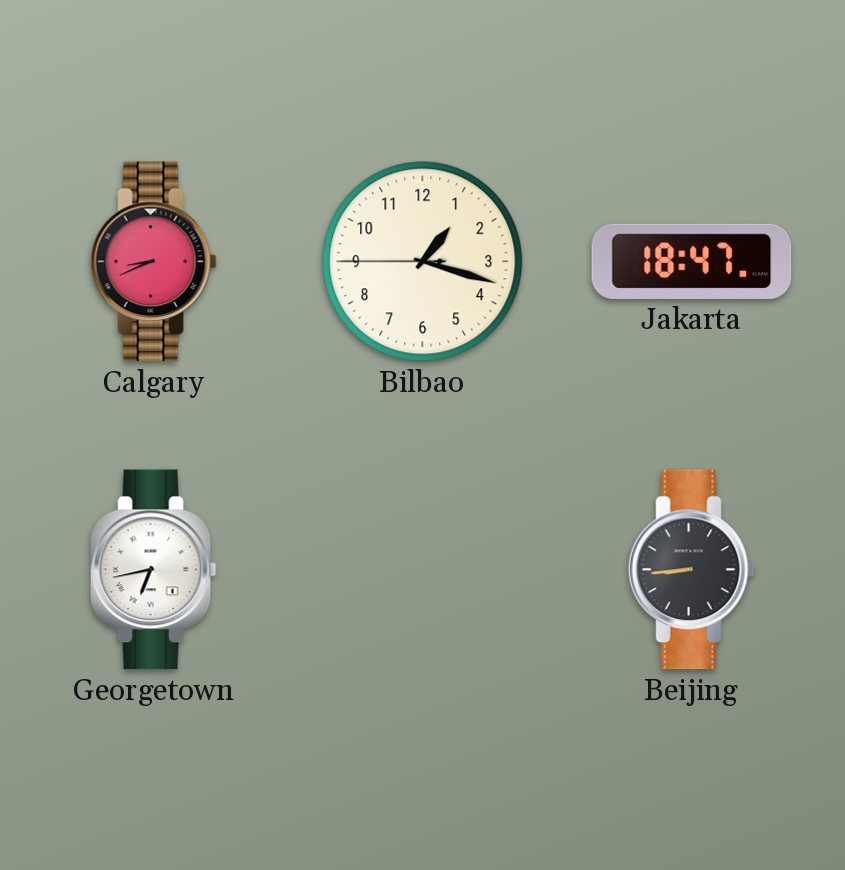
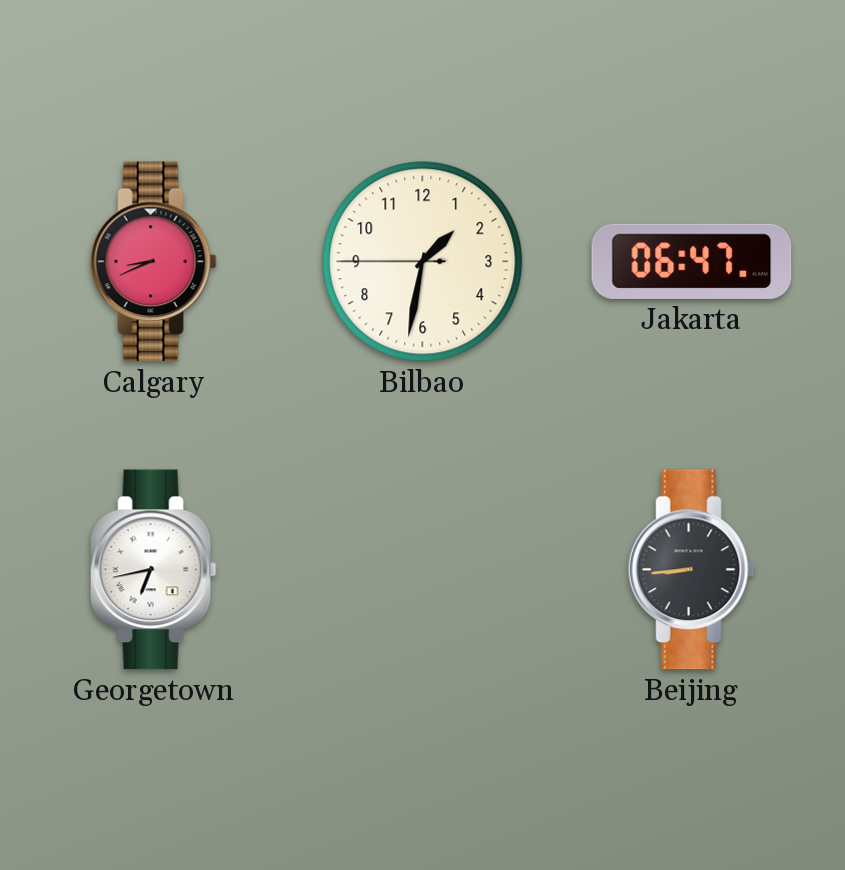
Bilbao: 1:17 -> 1:31
Jakarta: 18:47 -> 06:47
